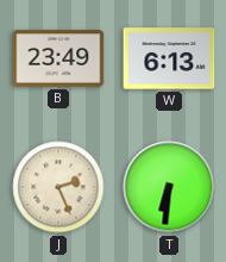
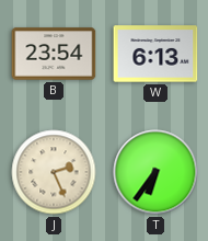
B: 23:49 -> 23:54
T: 6:31 -> 6:36
